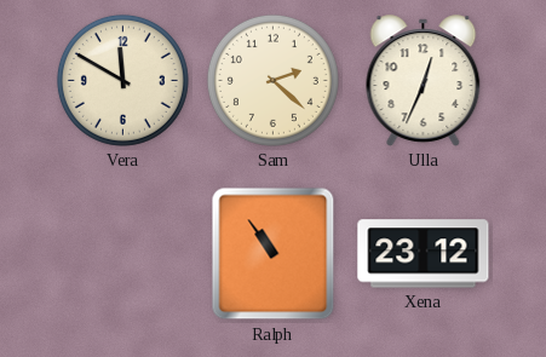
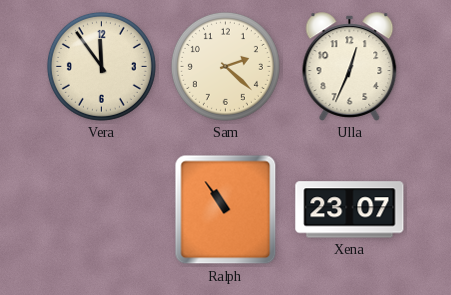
Vera: 11:50 -> 11:54
Xena: 23:12 -> 23:07
